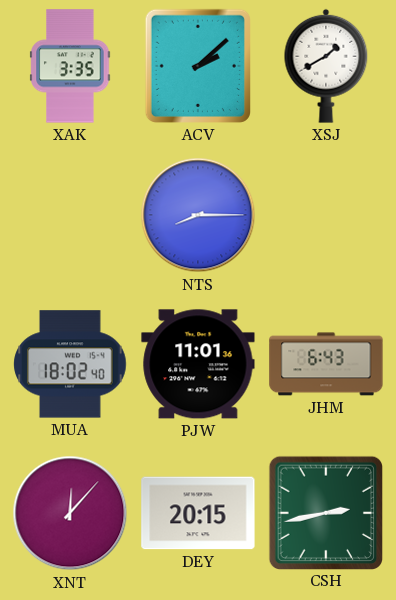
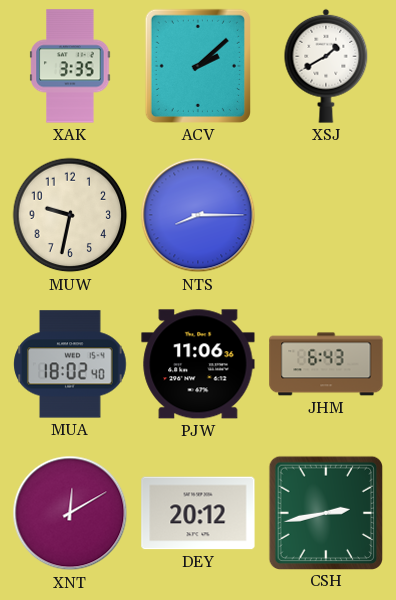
MUW: none -> 9:32
PJW: 11:01 -> 11:06
XNT: 12:07 -> 12:10
DEY: 20:15 -> 20:12
